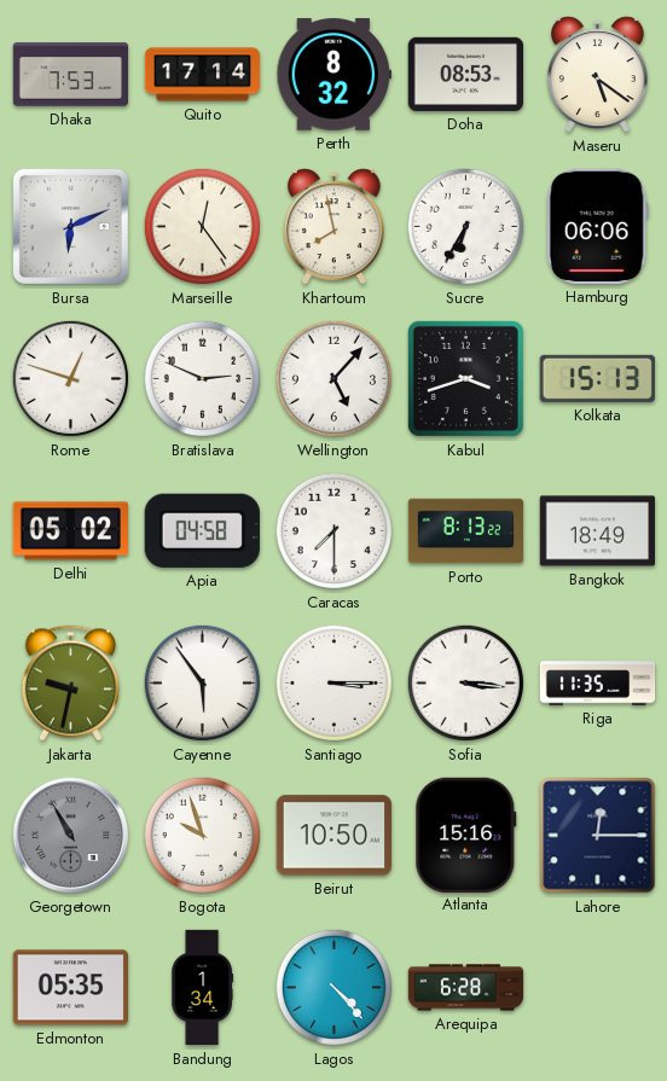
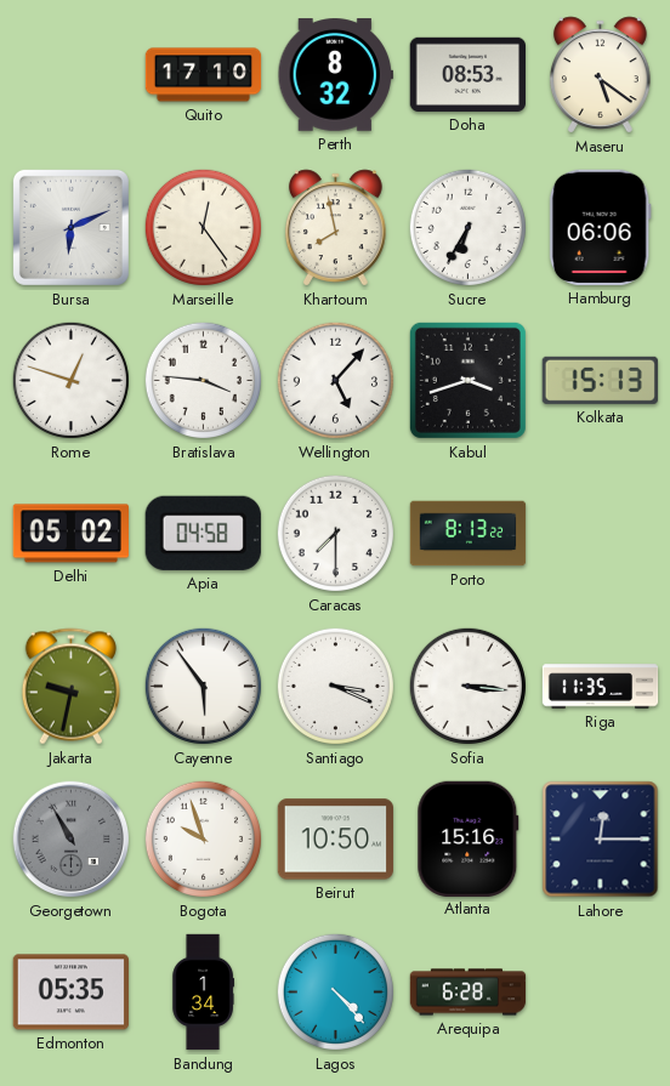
Dhaka: 7:53 -> none
Quito: 17:14 -> 17:10
Bratislava: 2:49 -> 3:46
Bangkok: 18:49 -> none
Santiago: 3:15 -> 3:19
